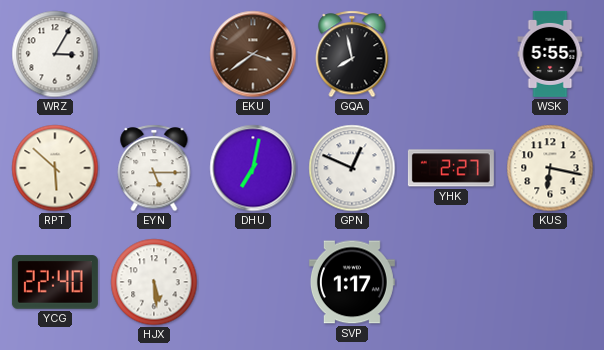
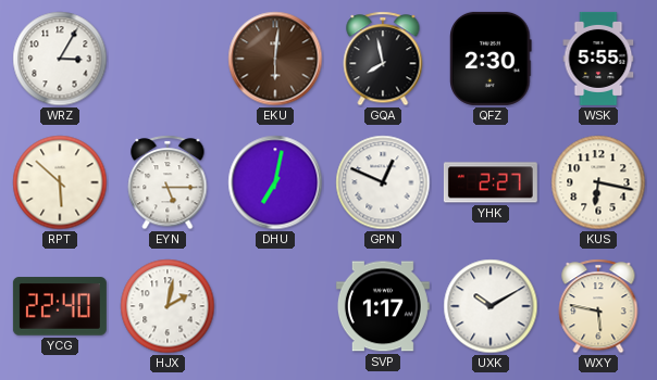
EKU: 3:39 -> 6:01
QFZ: none -> 2:30
HJX: 5:29 -> 2:02
UXK: none -> 10:10
WXY: none -> 5:47
